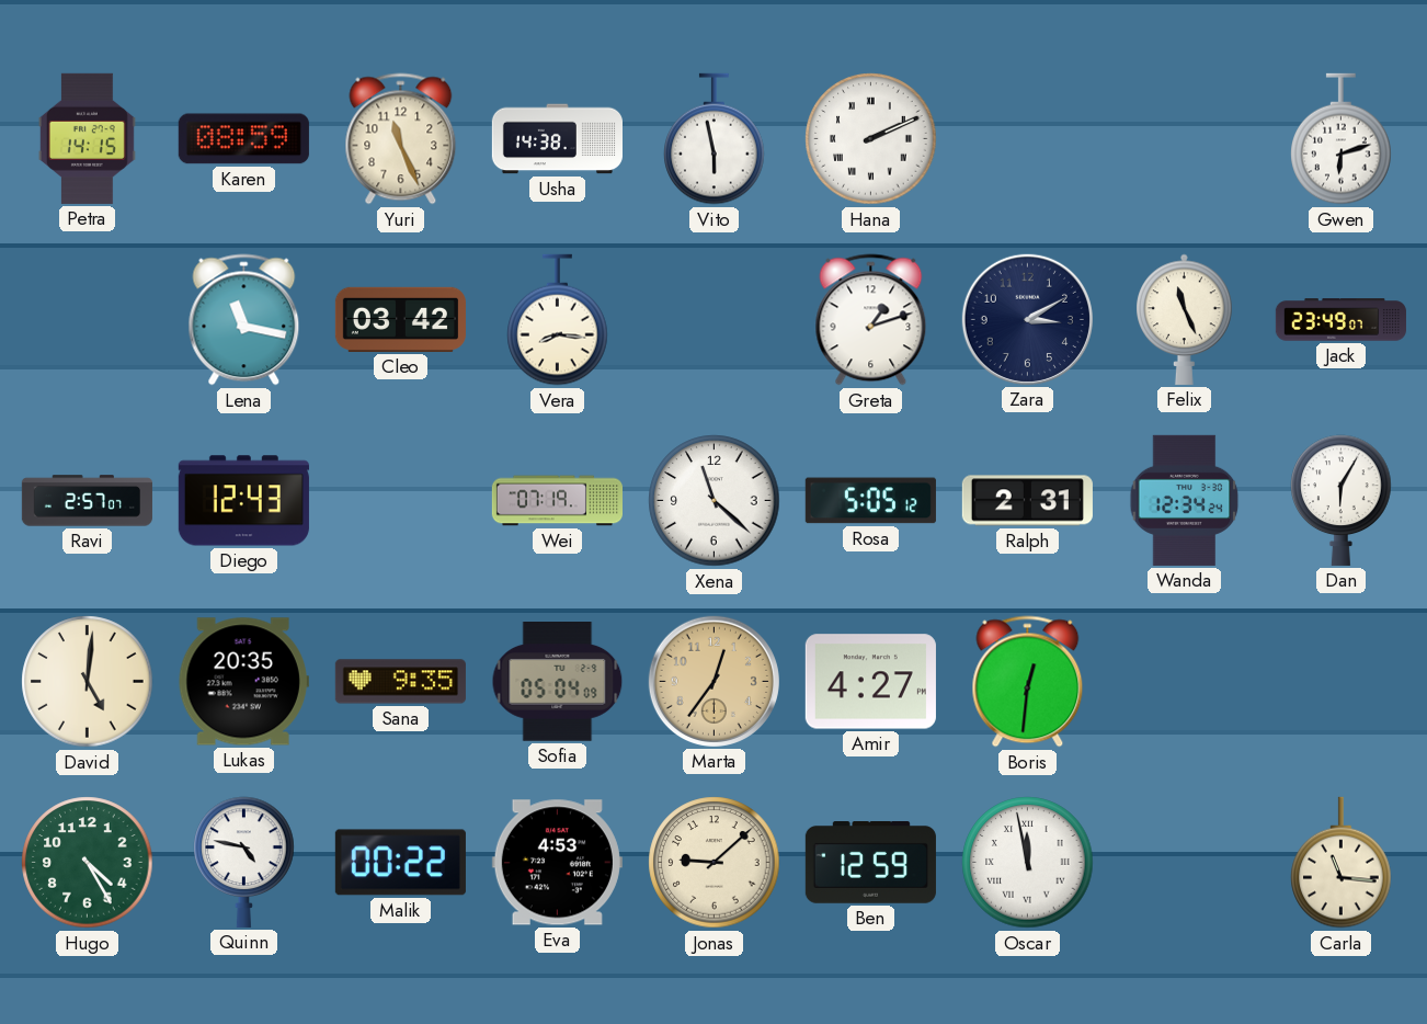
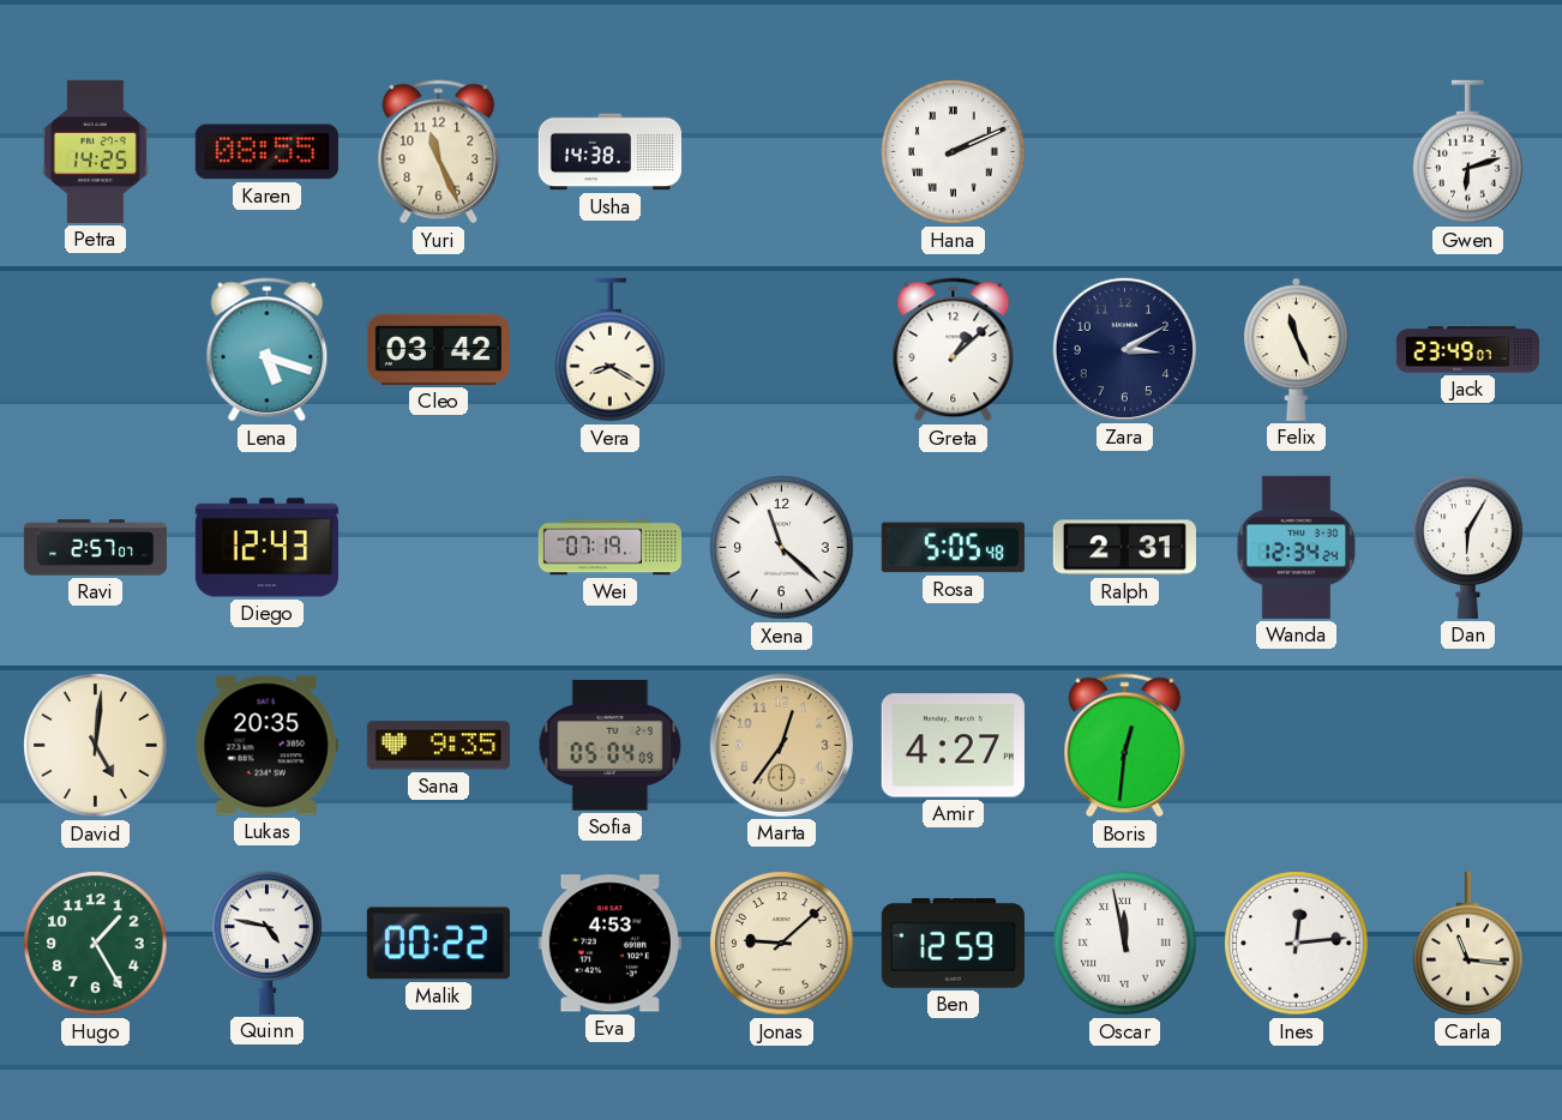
Petra: 14:15 -> 14:25
Karen: 08:59 -> 08:55
Vito: 5:58 -> none
Lena: 11:17 -> 5:18
Vera: 8:16 -> 8:20
Greta: 1:12 -> 1:08
Rosa: 5:05:12 -> 5:05:48
Hugo: 4:25 -> 1:25
Ines: none -> 12:14
